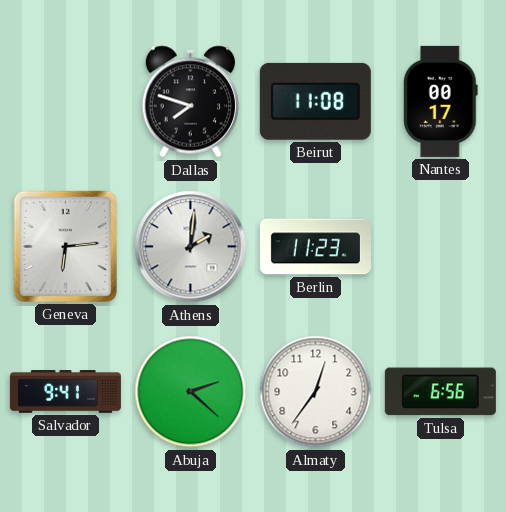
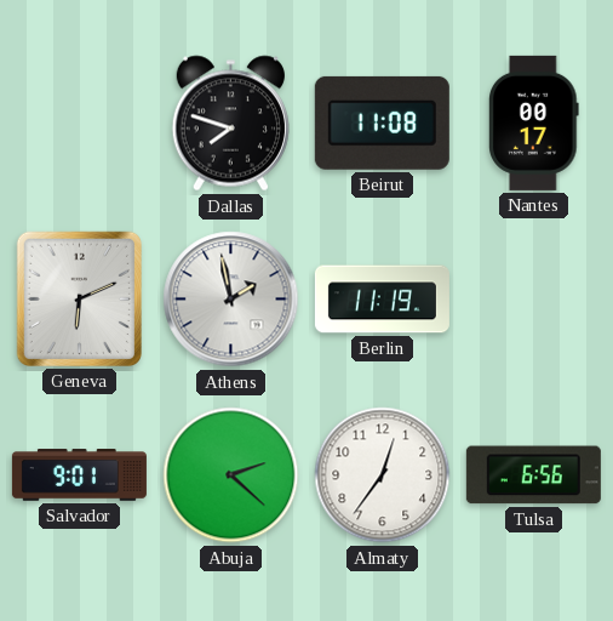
Geneva: 6:14 -> 6:11
Athens: 2:01 -> 1:58
Berlin: 11:23 -> 11:19
Salvador: 9:41 -> 9:01
